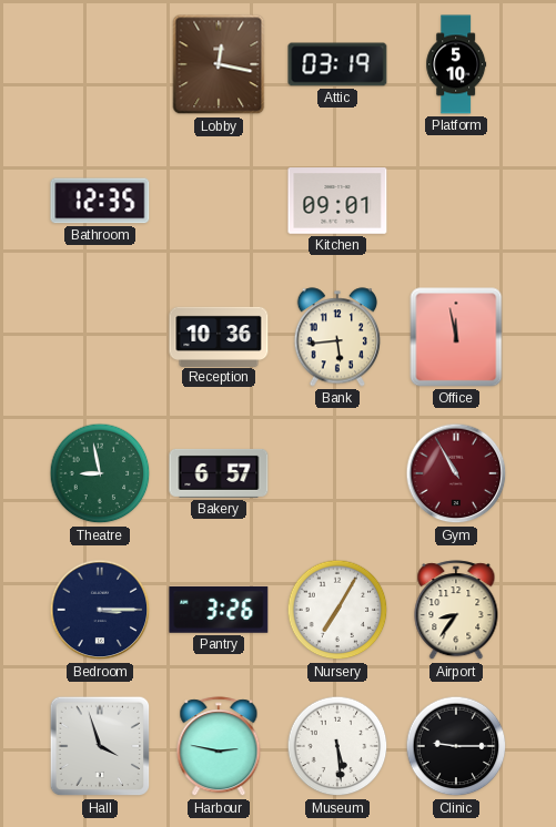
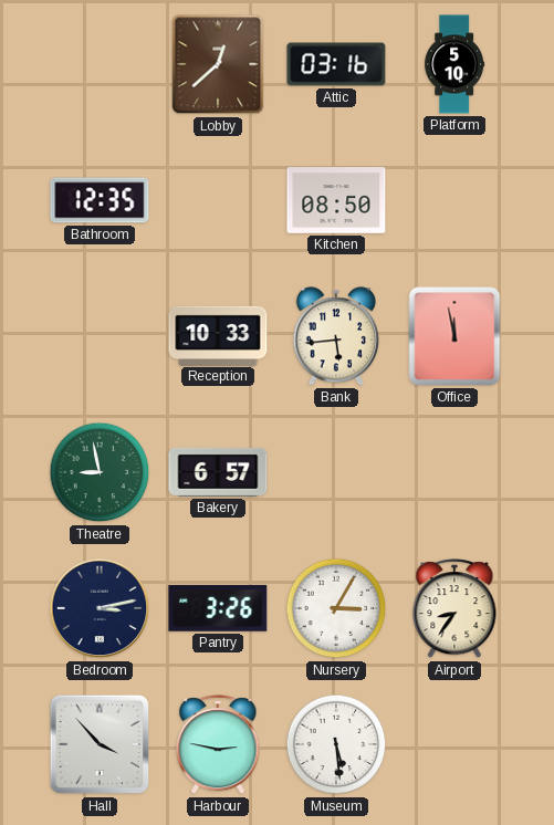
Lobby: 12:17 -> 12:38
Attic: 03:19 -> 03:16
Kitchen: 09:01 -> 08:50
Reception: 10:36 -> 10:33
Gym: 10:55 -> none
Bedroom: 3:15 -> 3:13
Nursery: 7:05 -> 3:05
Hall: 3:57 -> 3:53
Clinic: 9:15 -> none
